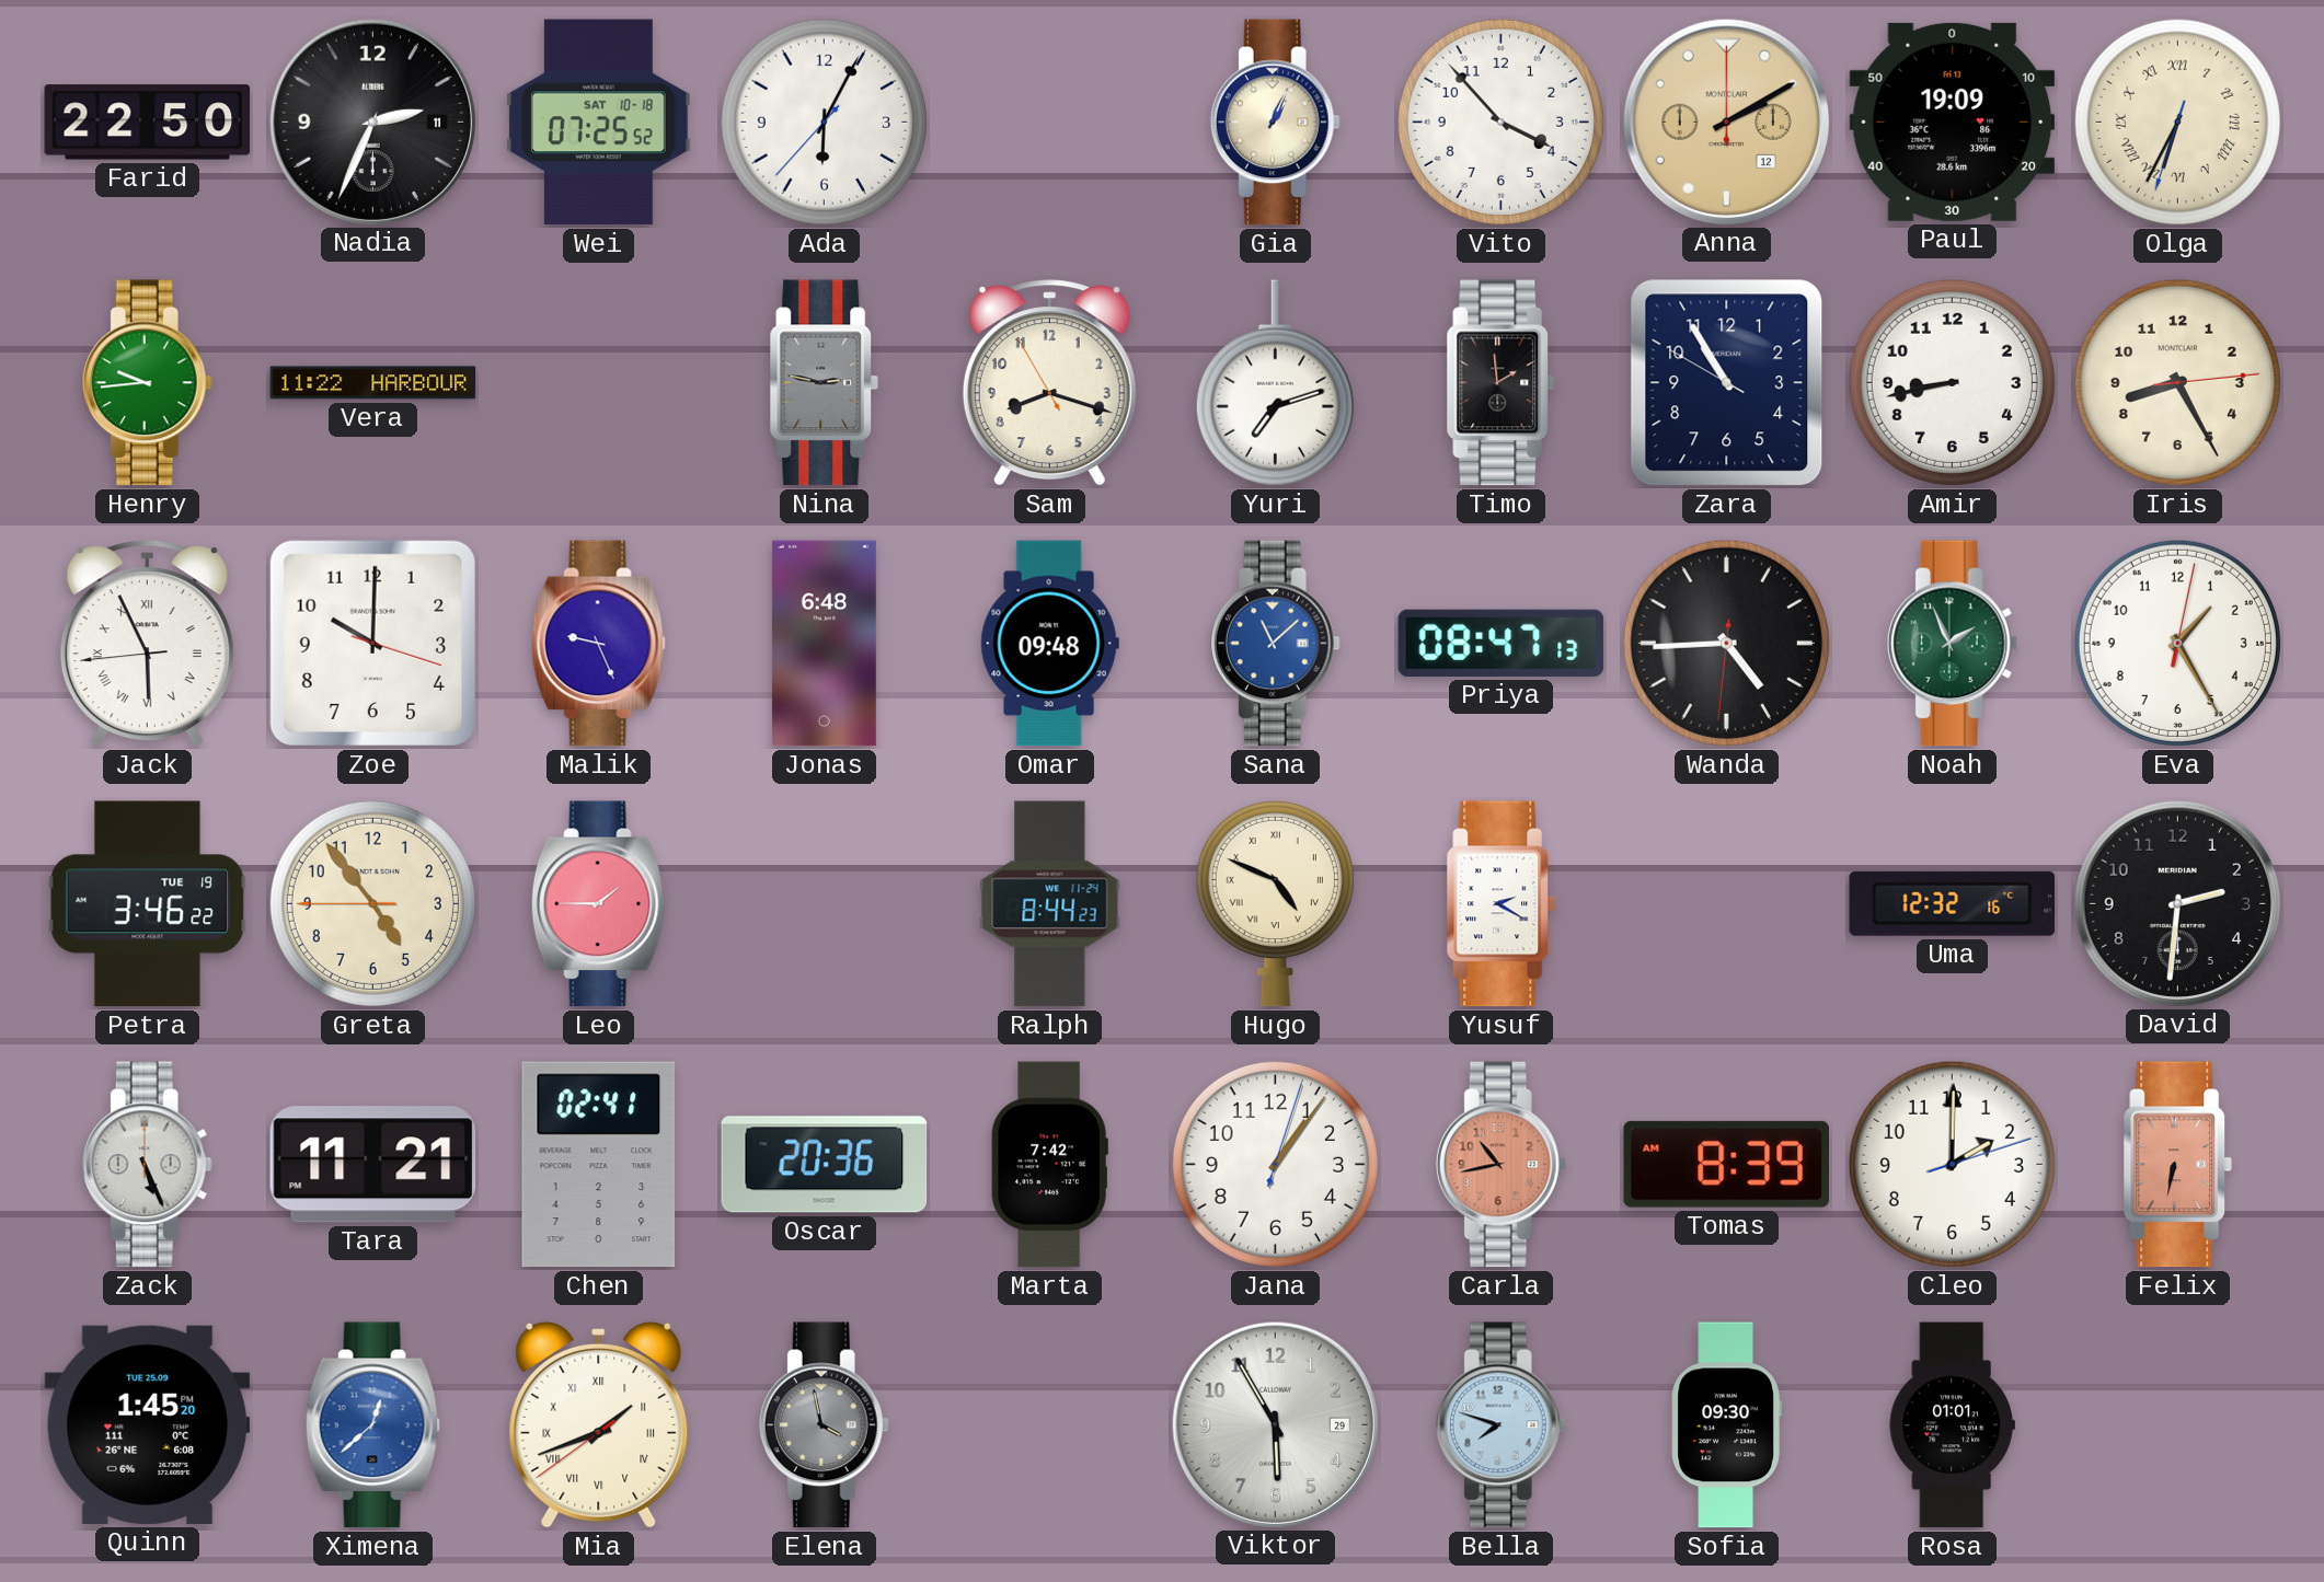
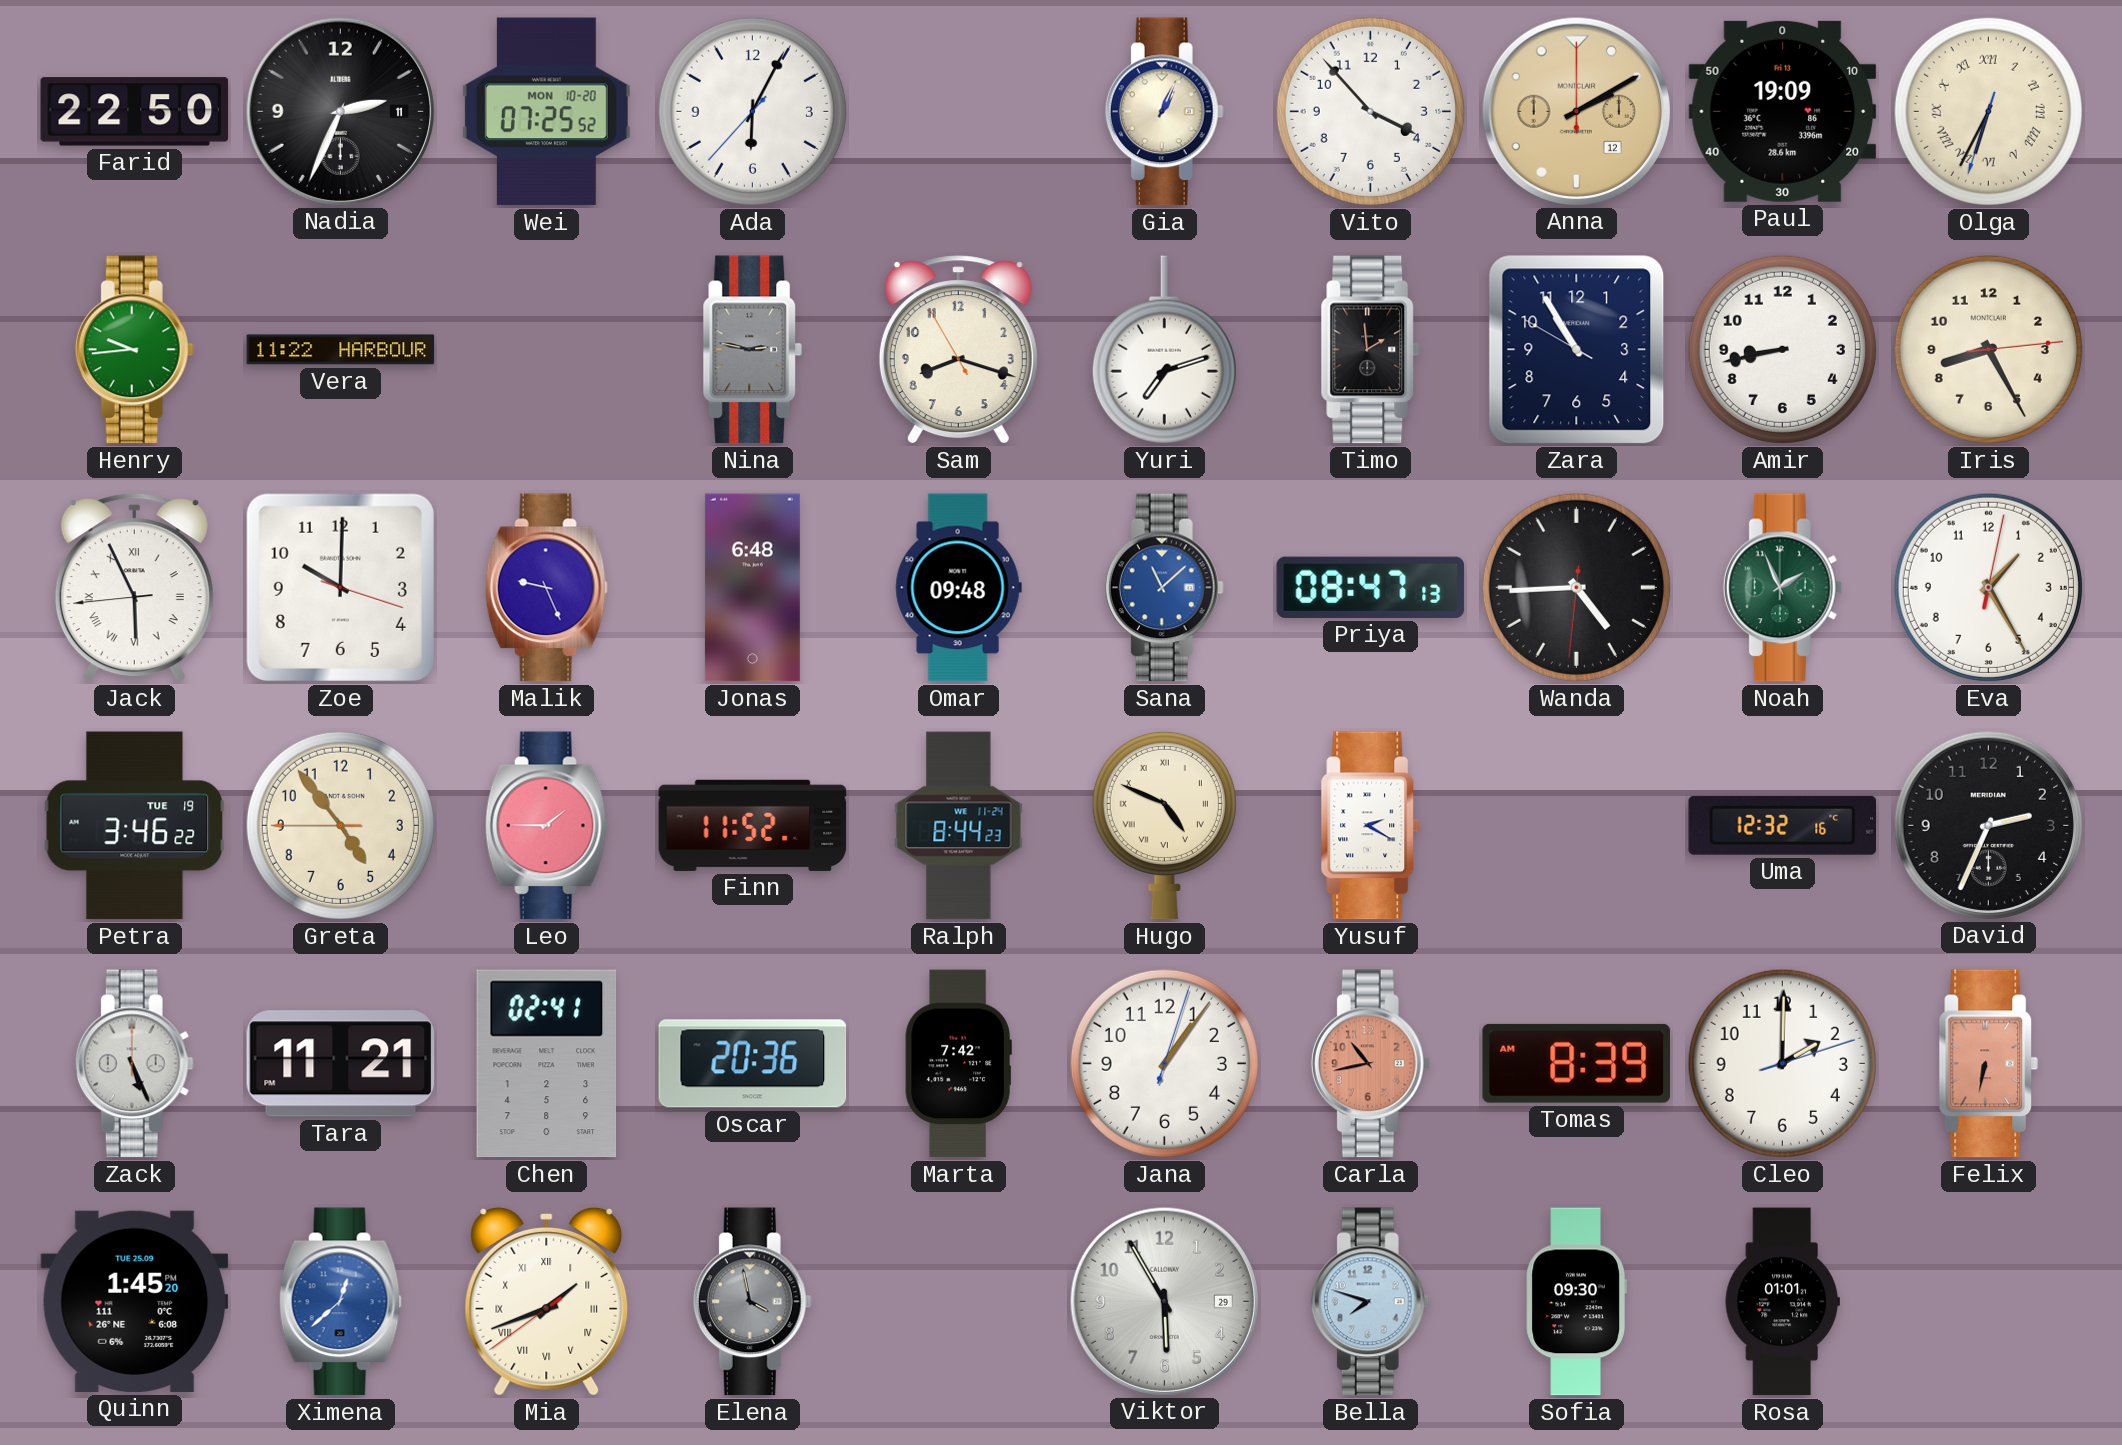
Wei date: SAT 10-18 -> MON 10-20
Finn: none -> 11:52
David: 2:31 -> 2:34
